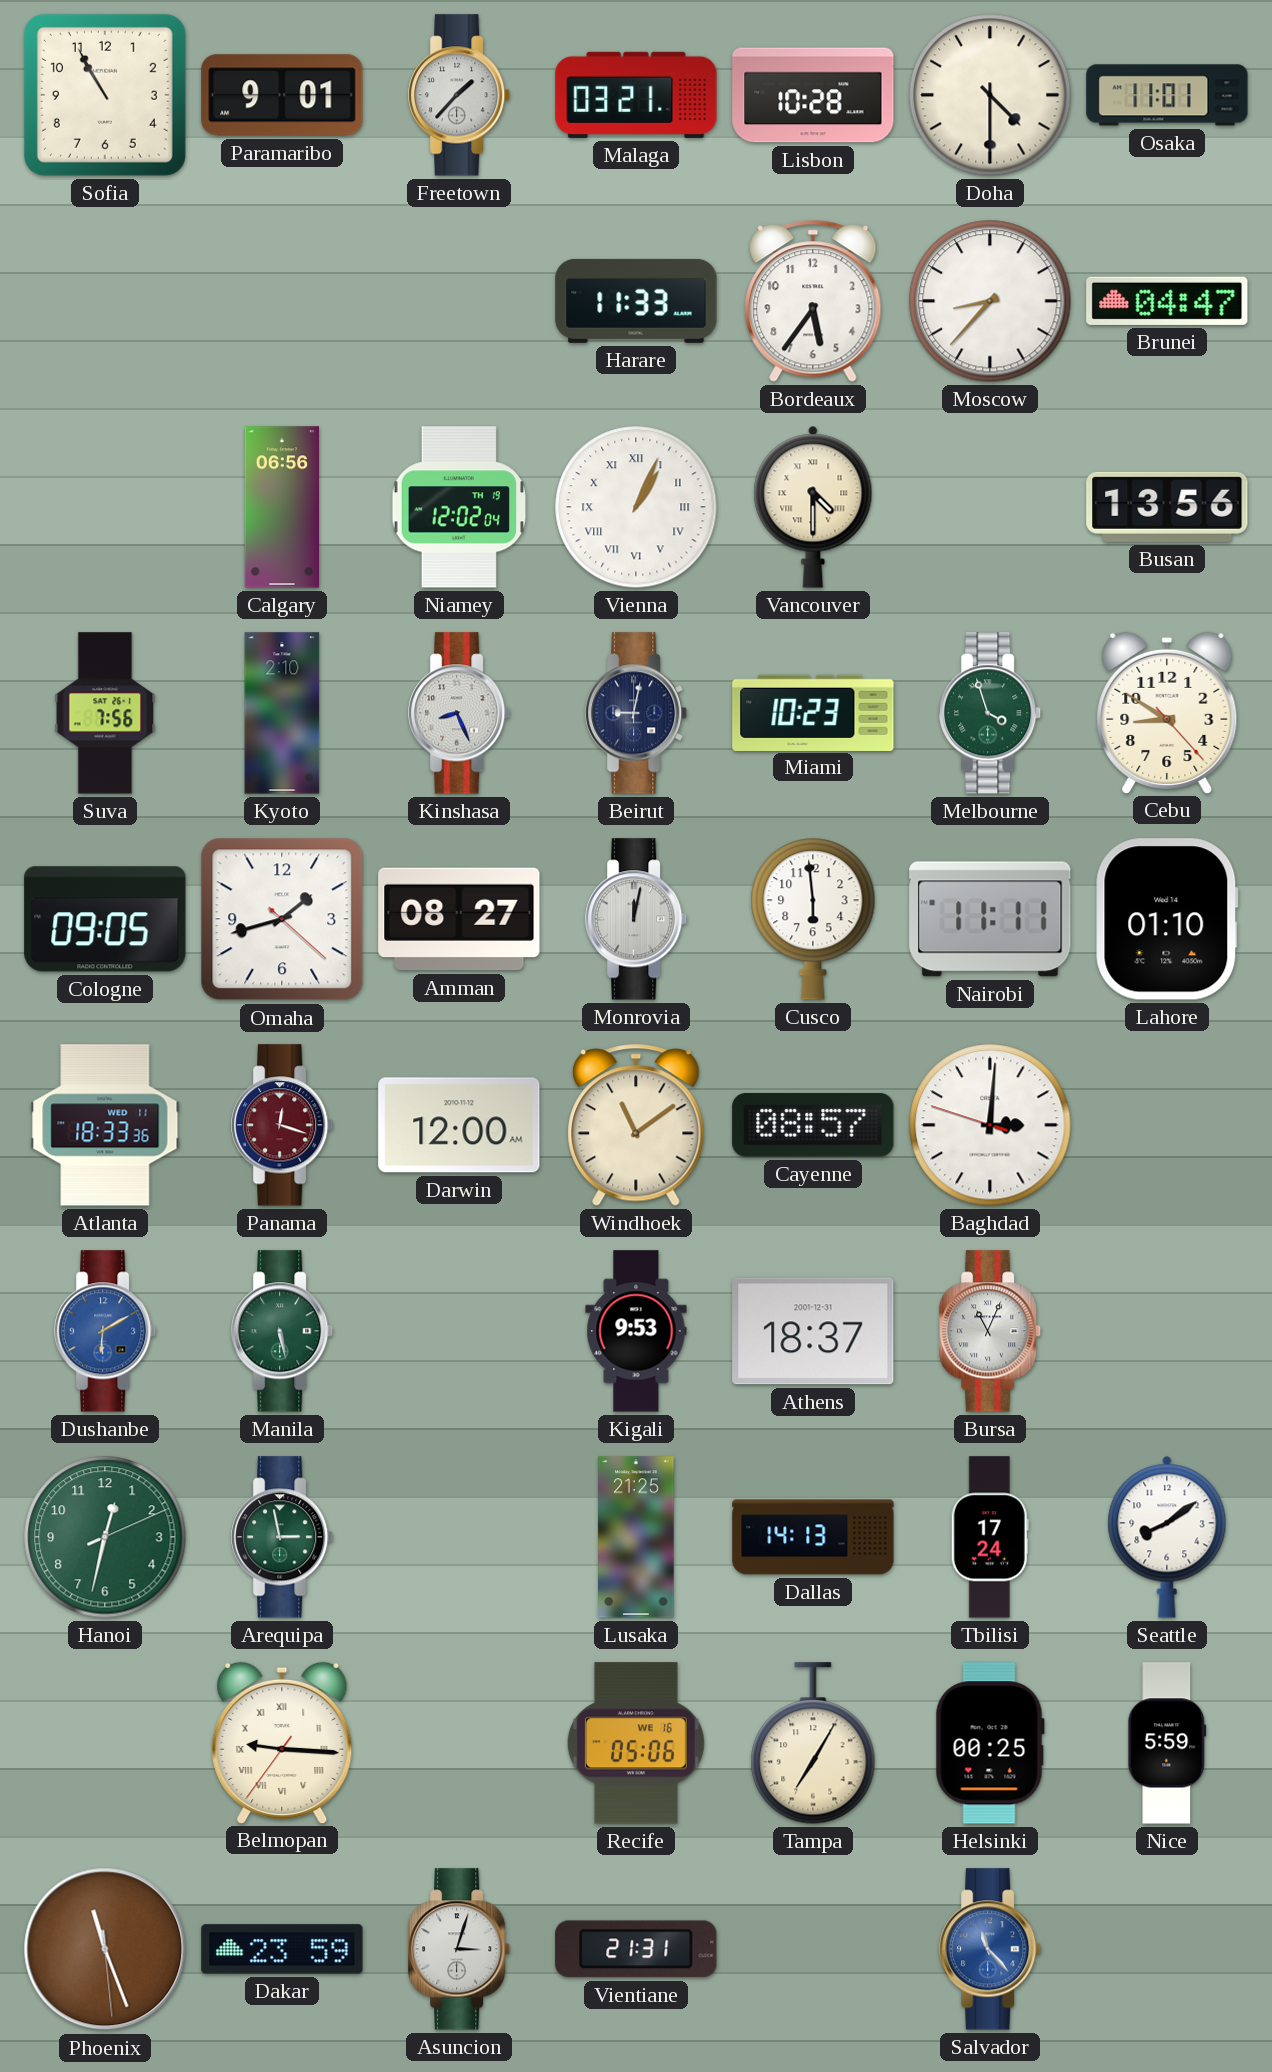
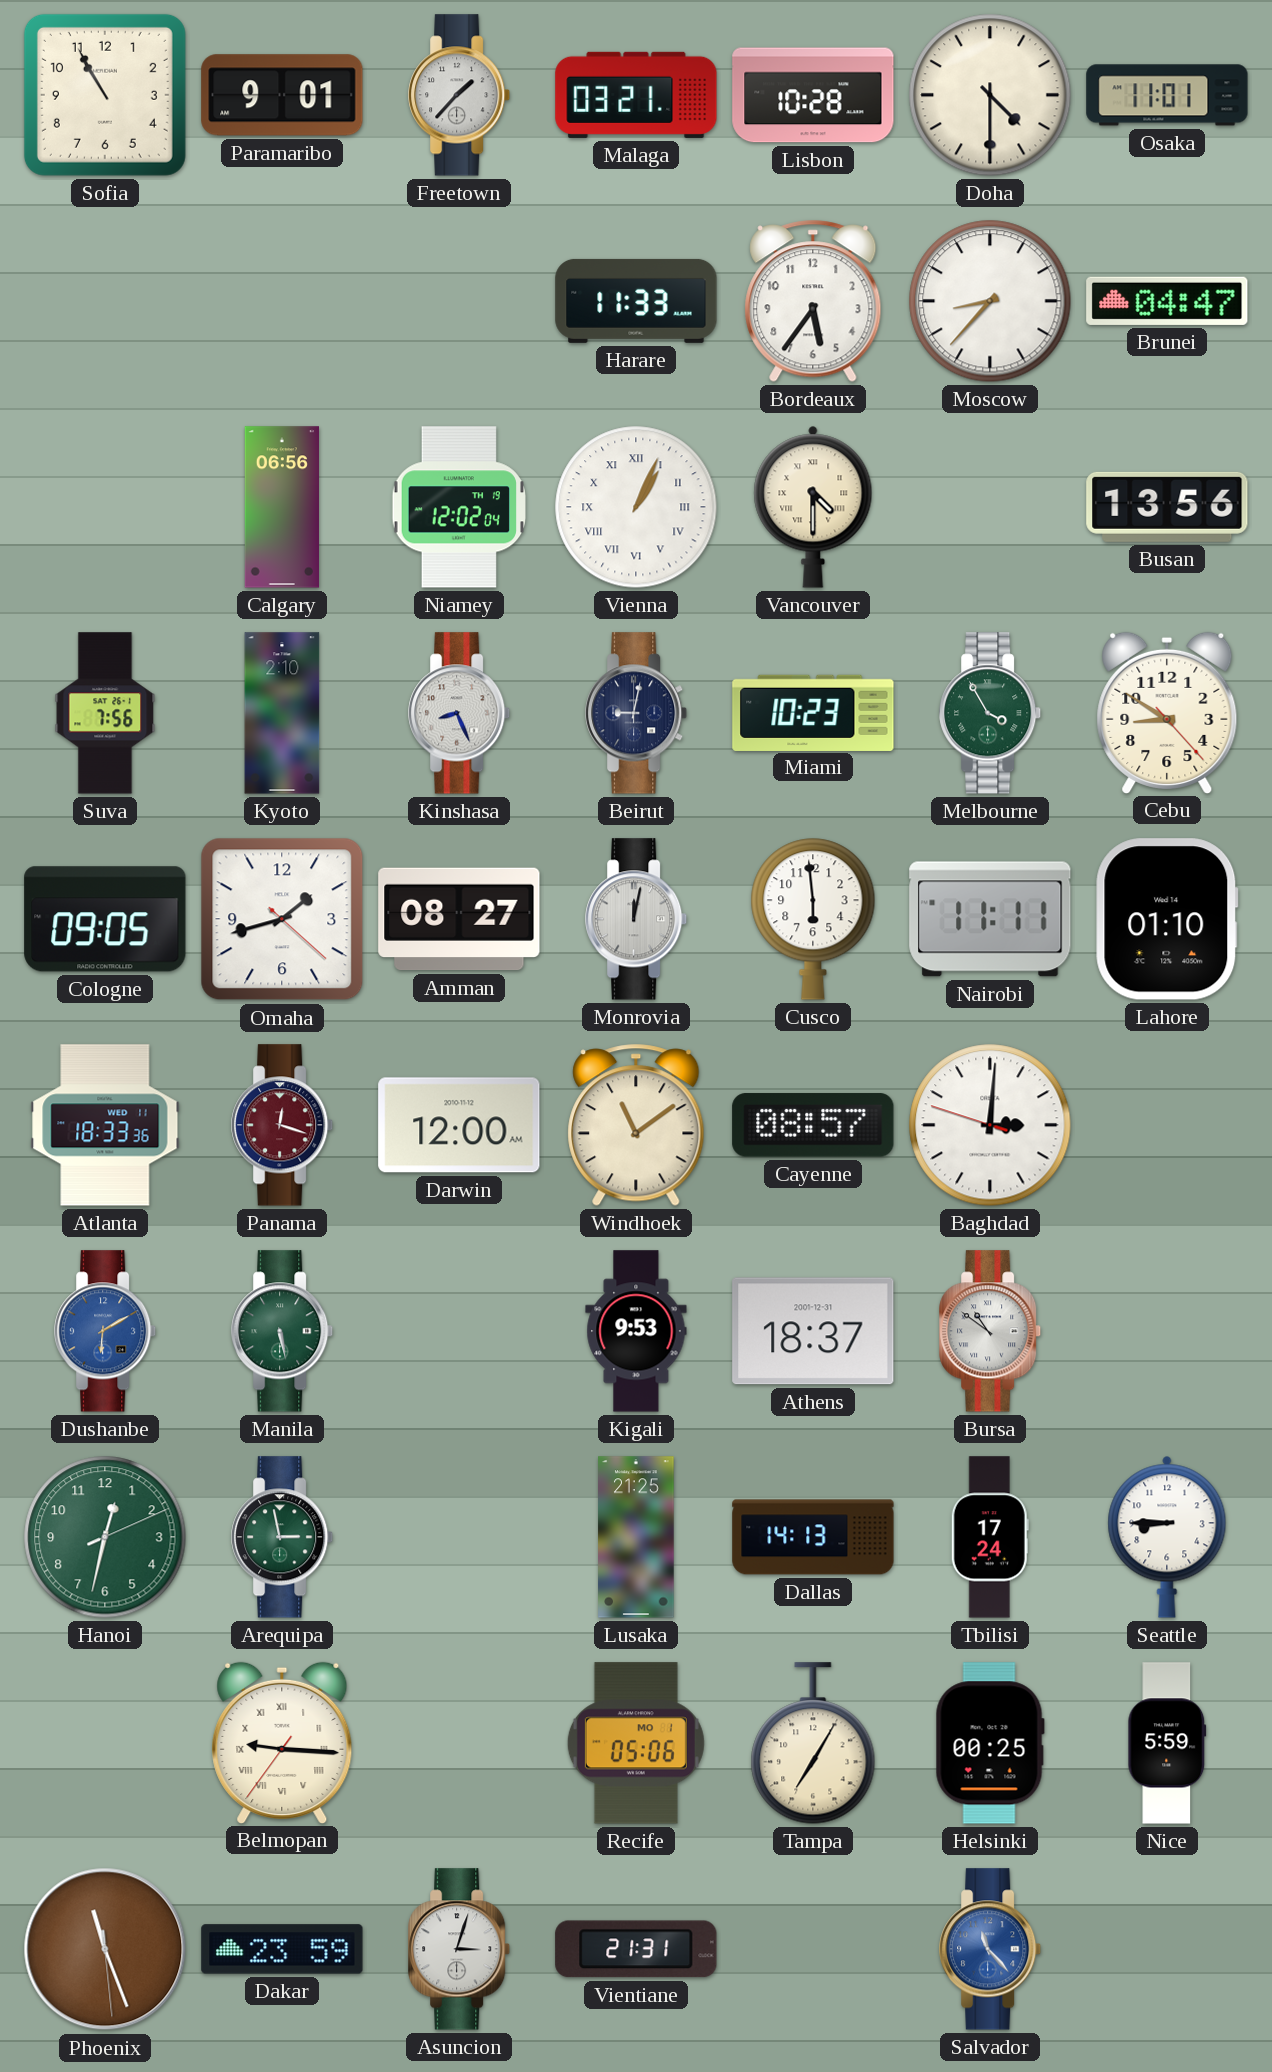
Melbourne: 3:57 -> 3:55
Bursa: 11:04 -> 10:51
Seattle: 8:09 -> 8:45
Recife date: WE 16 -> MO 1
